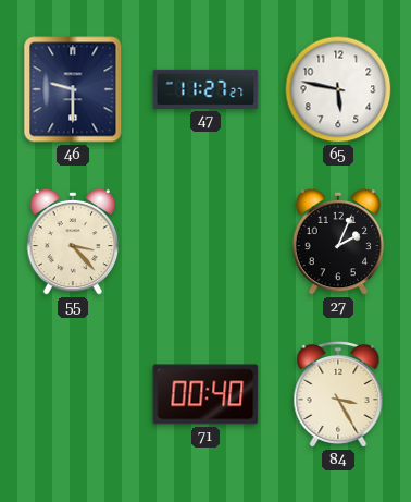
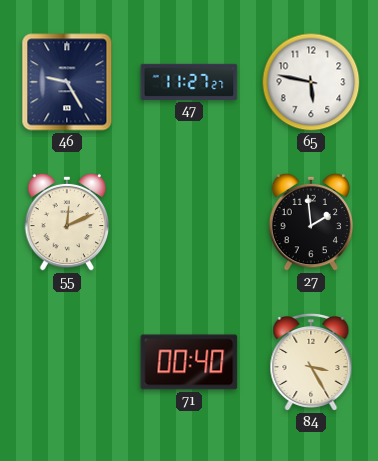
46: 9:30 -> 9:25
55: 3:23 -> 12:11
27: 2:04 -> 1:59
